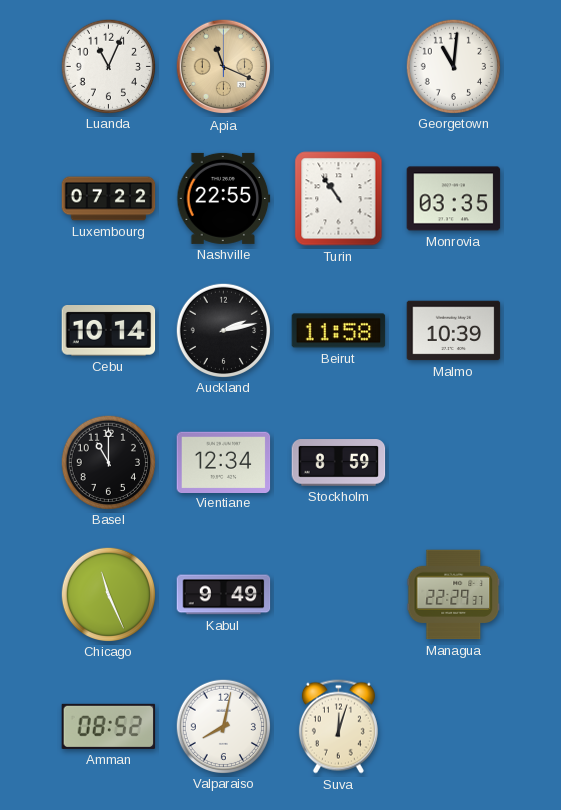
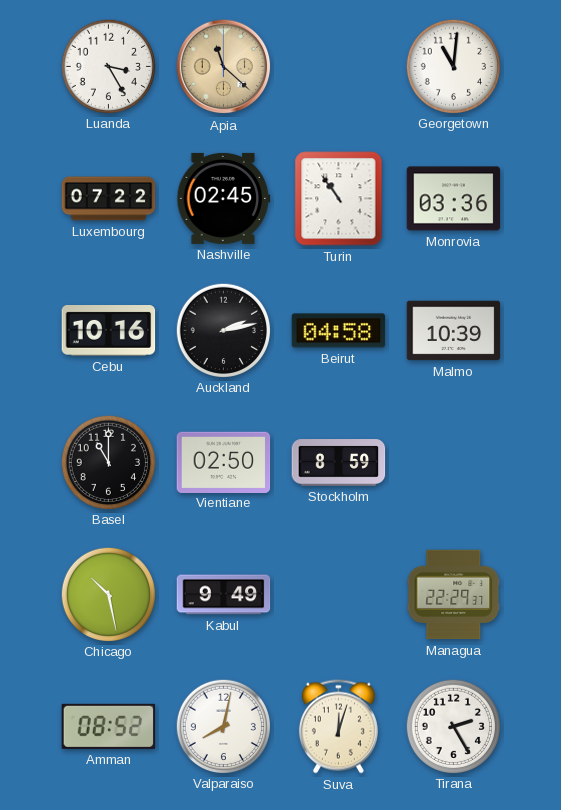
Luanda: 11:04 -> 3:25
Apia: 11:19 -> 11:22
Nashville: 22:55 -> 02:45
Monrovia: 03:35 -> 03:36
Cebu: 10:14 -> 10:16
Beirut: 11:58 -> 04:58
Vientiane: 12:34 -> 02:50
Chicago: 11:26 -> 10:28
Tirana: none -> 2:25
